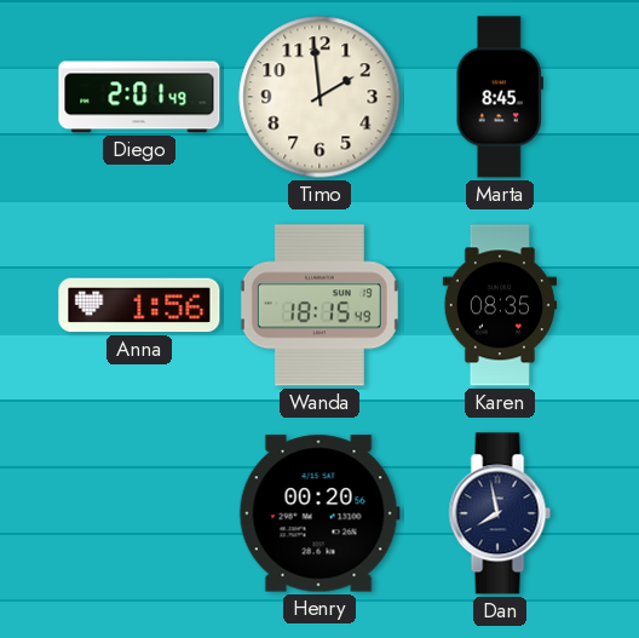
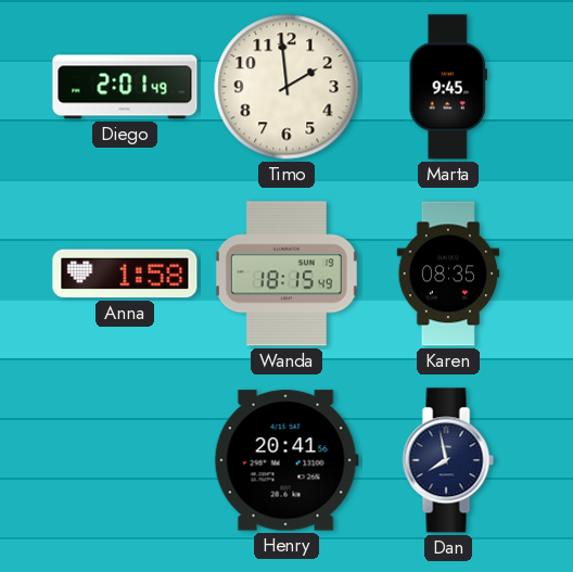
Marta: 8:45 -> 9:45
Anna: 1:56 -> 1:58
Henry: 00:20 -> 20:41
